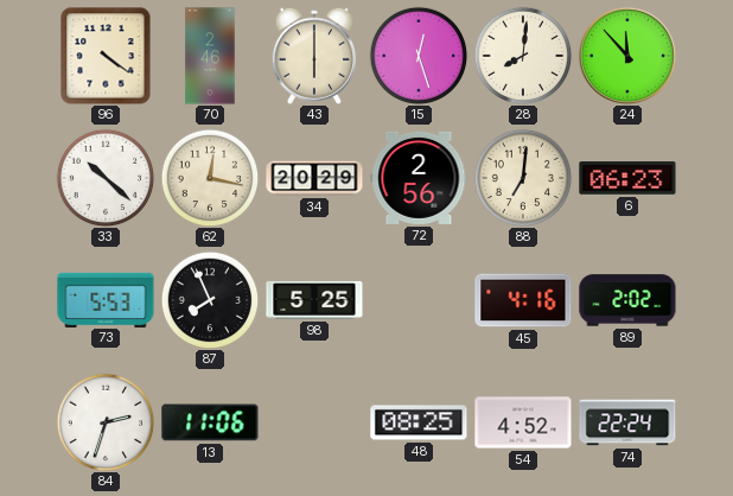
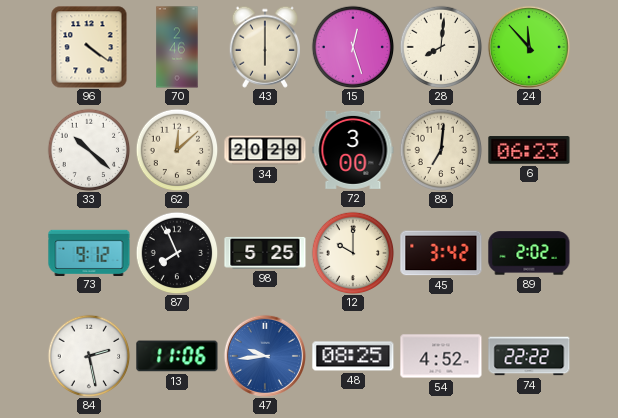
62: 12:17 -> 12:08
72: 2:56 -> 3:00
73: 5:53 -> 9:12
12: none -> 10:00
45: 4:16 -> 3:42
84: 2:33 -> 2:28
47: none -> 9:44
74: 22:24 -> 22:22
